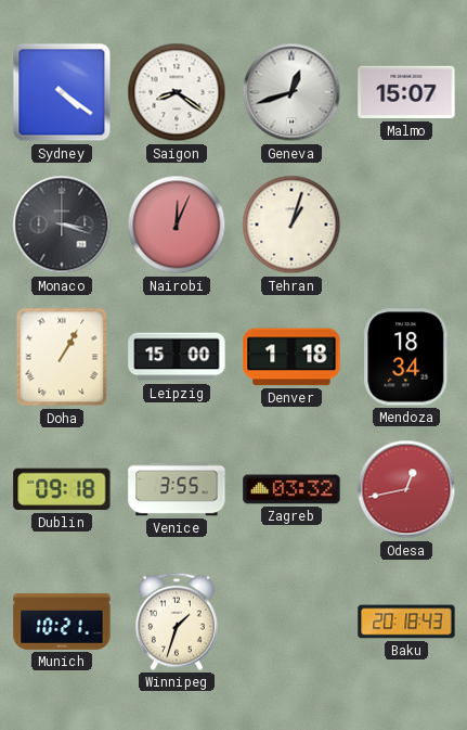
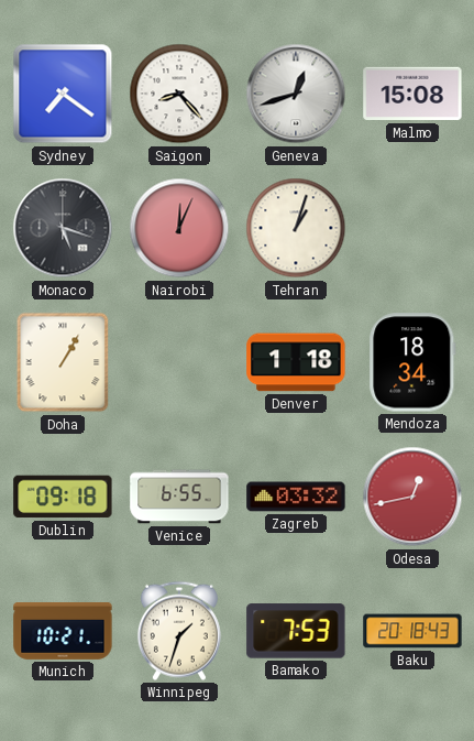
Sydney: 4:21 -> 7:21
Saigon: 8:21 -> 8:23
Malmo: 15:07 -> 15:08
Monaco: 3:18 -> 5:18
Leipzig: 15:00 -> none
Venice: 3:55 -> 6:55
Bamako: none -> 7:53
